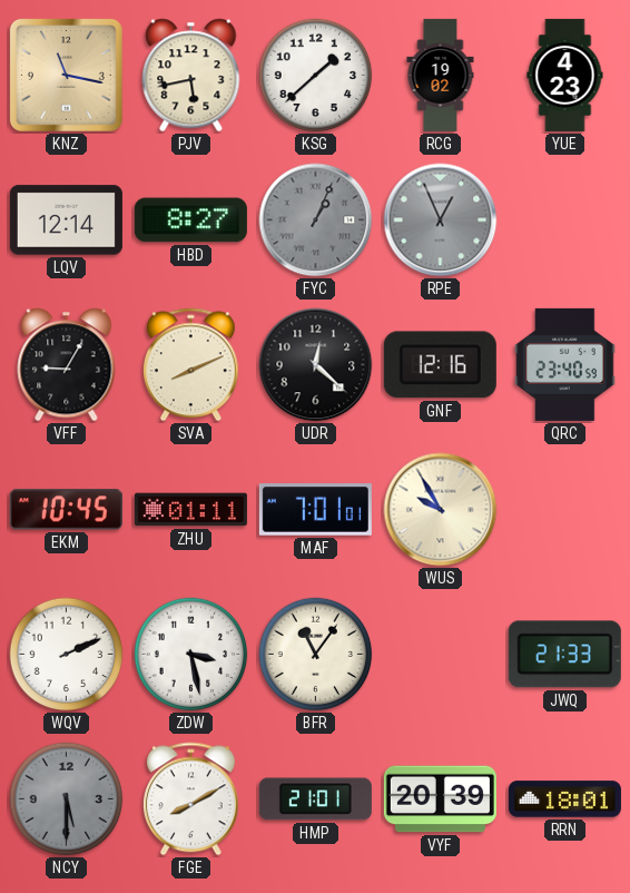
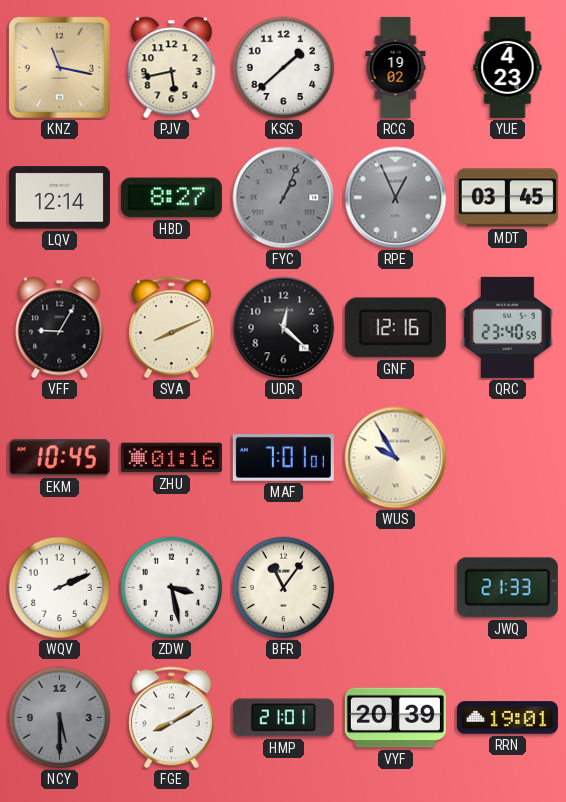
MDT: none -> 03:45
ZHU: 01:11 -> 01:16
RRN: 18:01 -> 19:01
